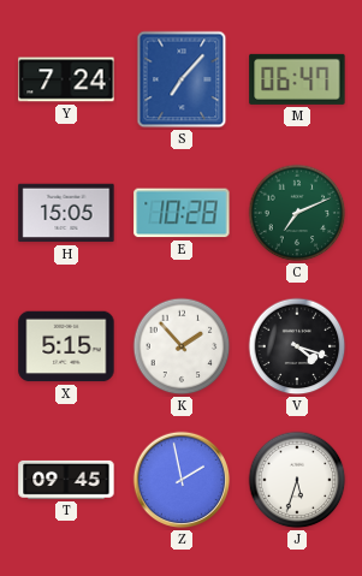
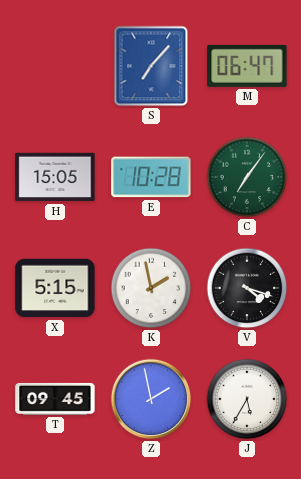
Y: 7:24 -> none
C: 7:11 -> 7:06
K: 1:53 -> 1:58
J: 5:33 -> 5:35
